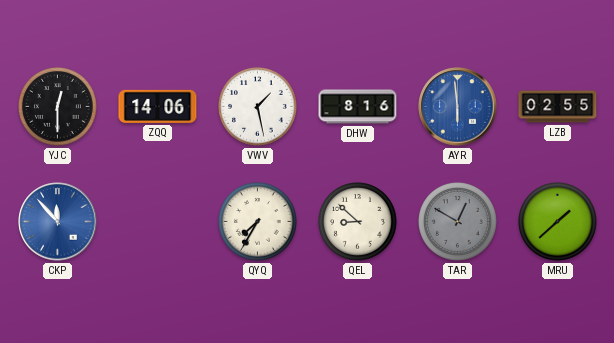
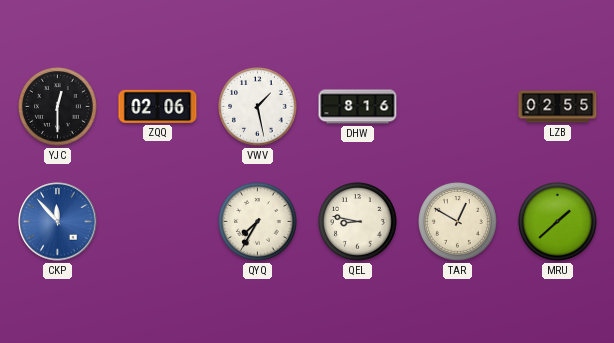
ZQQ: 14:06 -> 02:06
AYR: 5:59 -> none
QEL: 8:52 -> 8:47
TAR dial: grey -> cream
